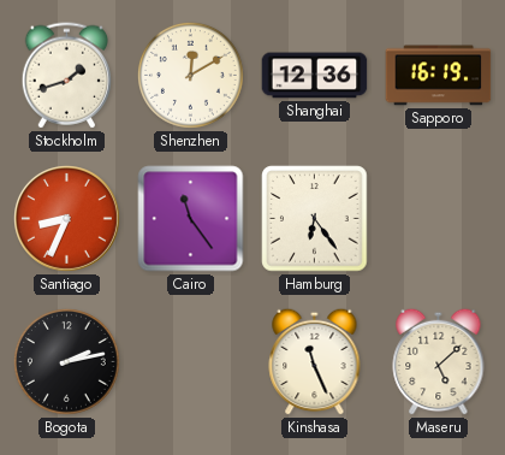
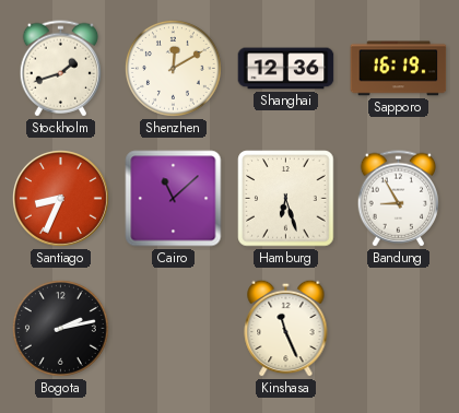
Cairo: 11:24 -> 11:08
Hamburg: 6:24 -> 6:27
Bandung: none -> 8:55
Maseru: 5:08 -> none
